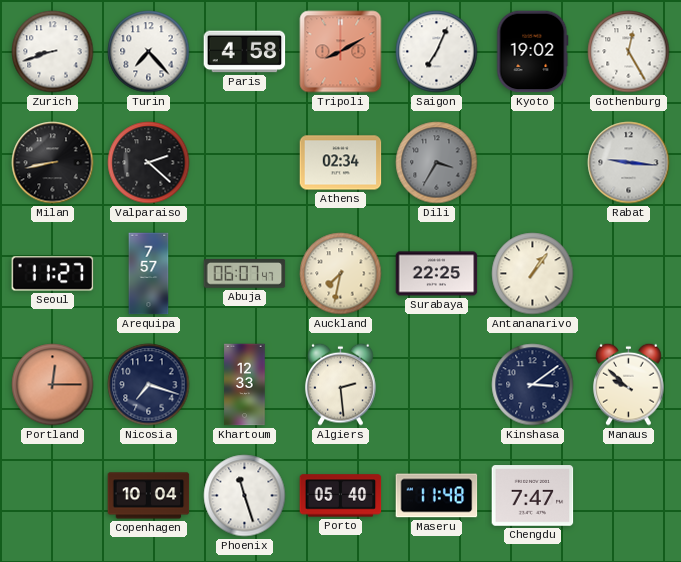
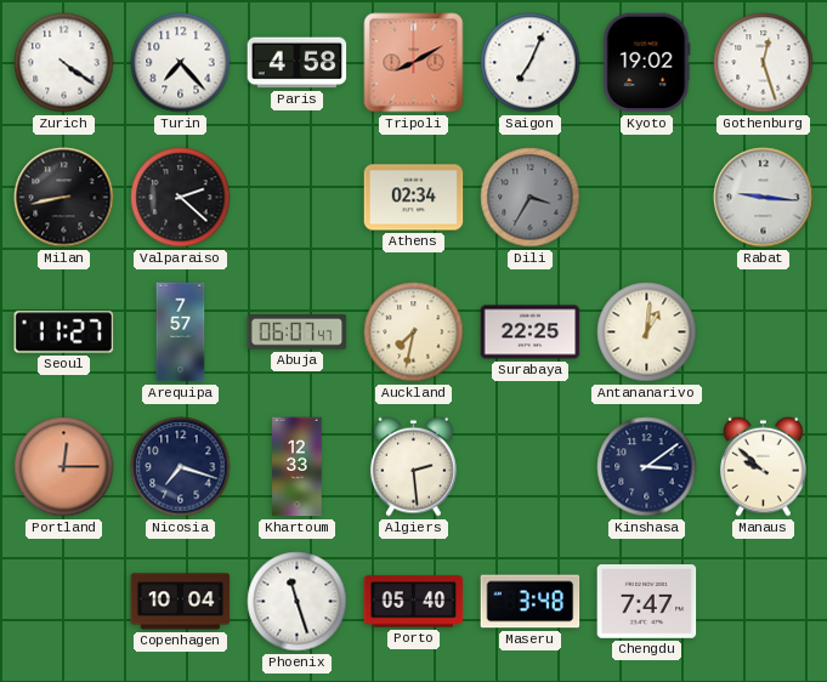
Zurich: 8:42 -> 4:21
Gothenburg: 12:25 -> 12:27
Antananarivo: 1:06 -> 1:01
Maseru: 11:48 -> 3:48
